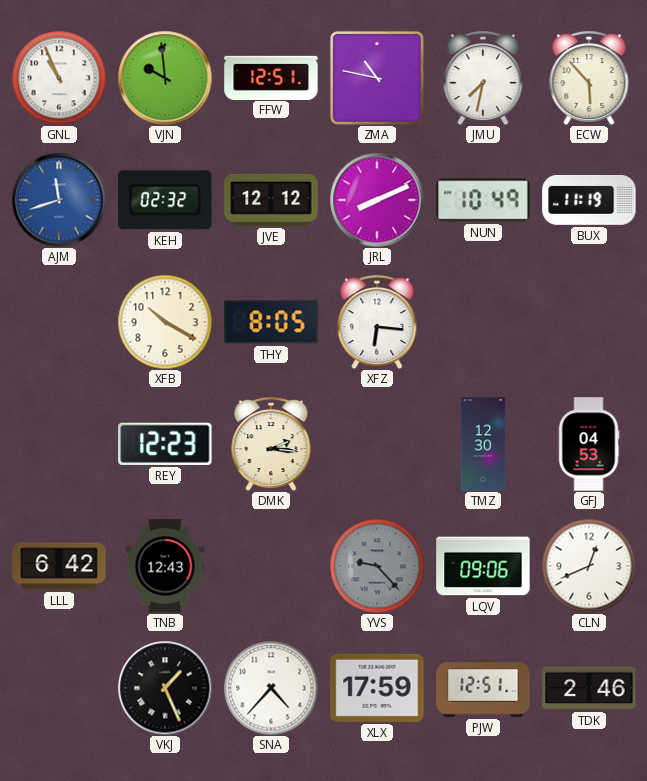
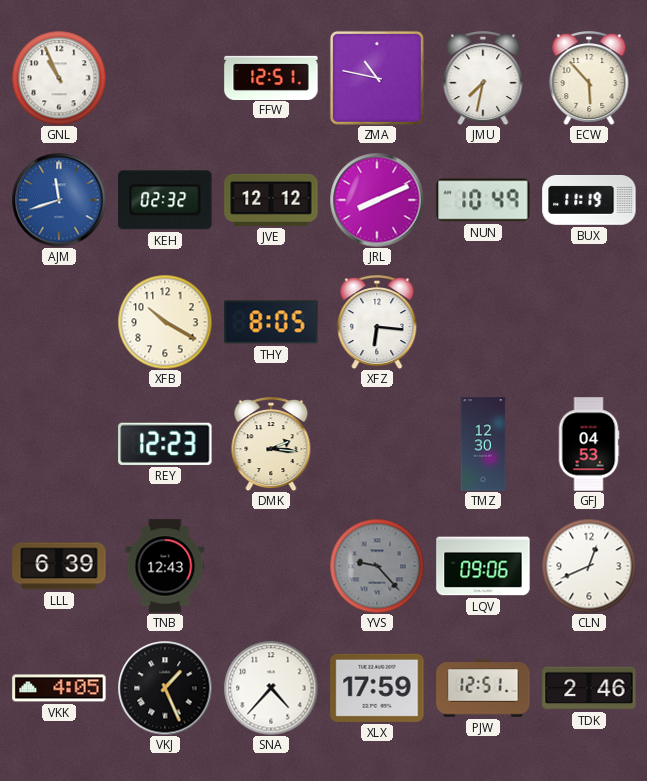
VJN: 9:59 -> none
LLL: 6:42 -> 6:39
VKK: none -> 4:05
